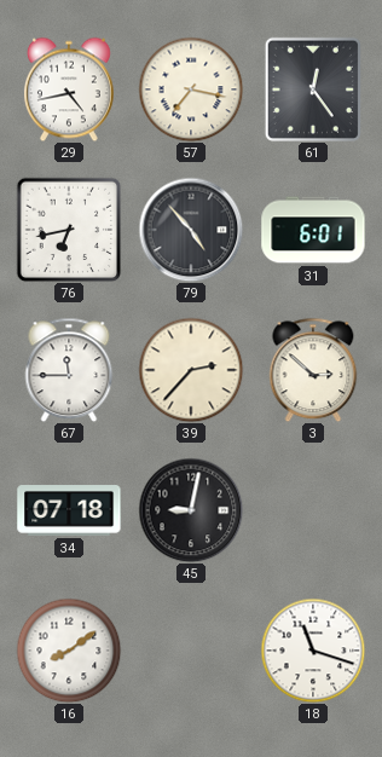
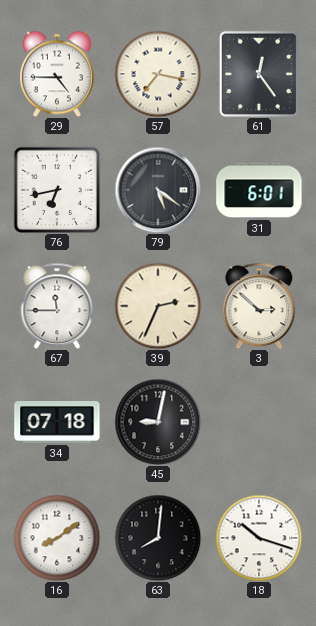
29: 4:43 -> 4:45
79: 4:53 -> 5:21
39: 2:37 -> 2:34
63: none -> 8:01
18: 11:18 -> 10:18
